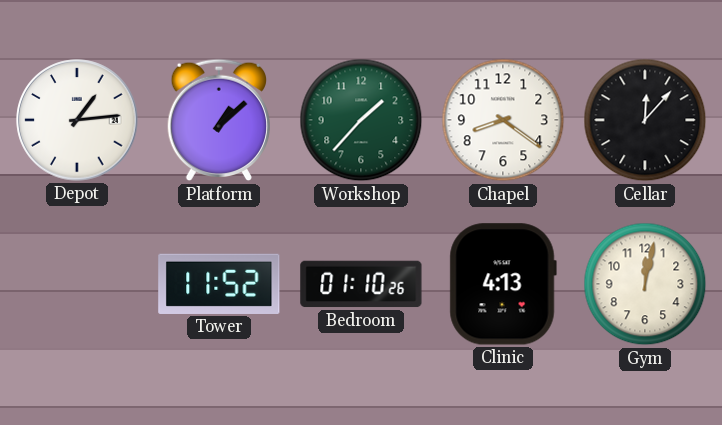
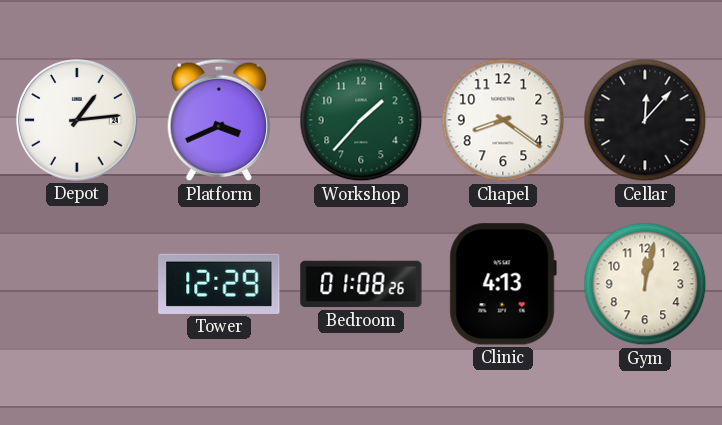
Platform: 1:08 -> 3:41
Tower: 11:52 -> 12:29
Bedroom: 01:10 -> 01:08
